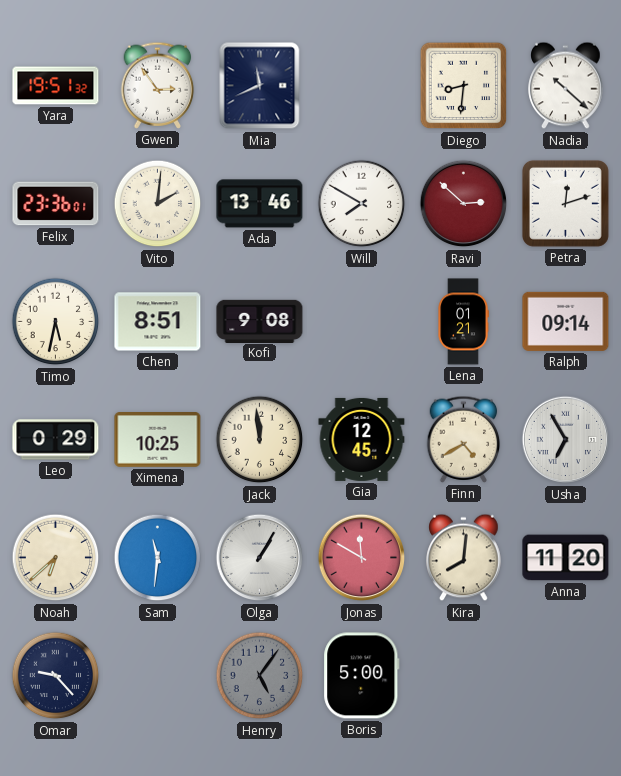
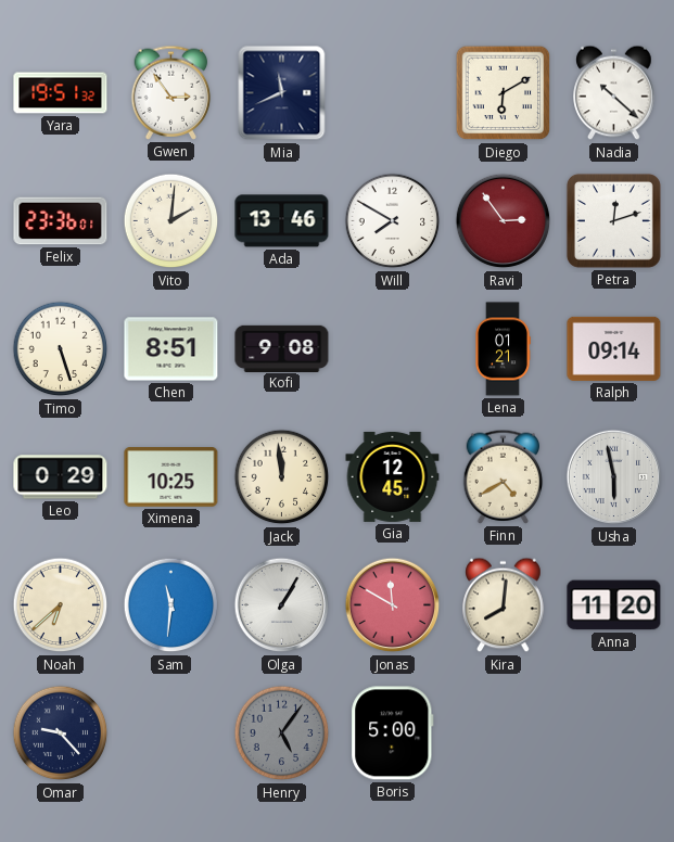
Diego: 8:31 -> 6:10
Ravi: 2:52 -> 2:54
Timo: 5:32 -> 5:27
Usha: 6:55 -> 5:58
